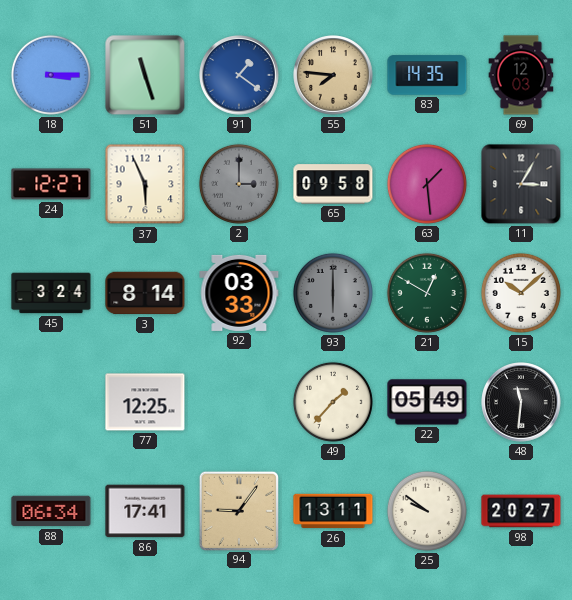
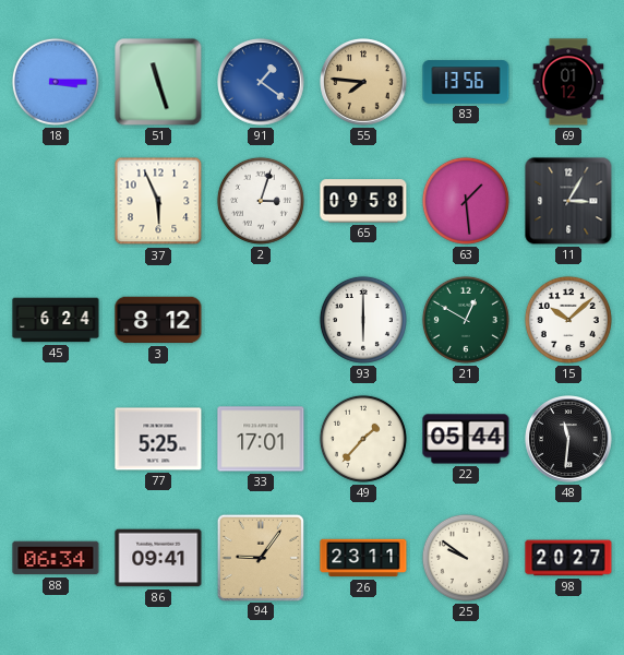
83: 14:35 -> 13:56
69: 12:03 -> 01:12
24: 12:27 -> none
2: 3:00 -> 3:03
2 dial: grey -> white
45: 3:24 -> 6:24
3: 8:14 -> 8:12
92: 03:33 -> none
93 dial: grey -> white
77: 12:25 -> 5:25
33: none -> 17:01
22: 05:49 -> 05:44
86: 17:41 -> 09:41
26: 13:11 -> 23:11
